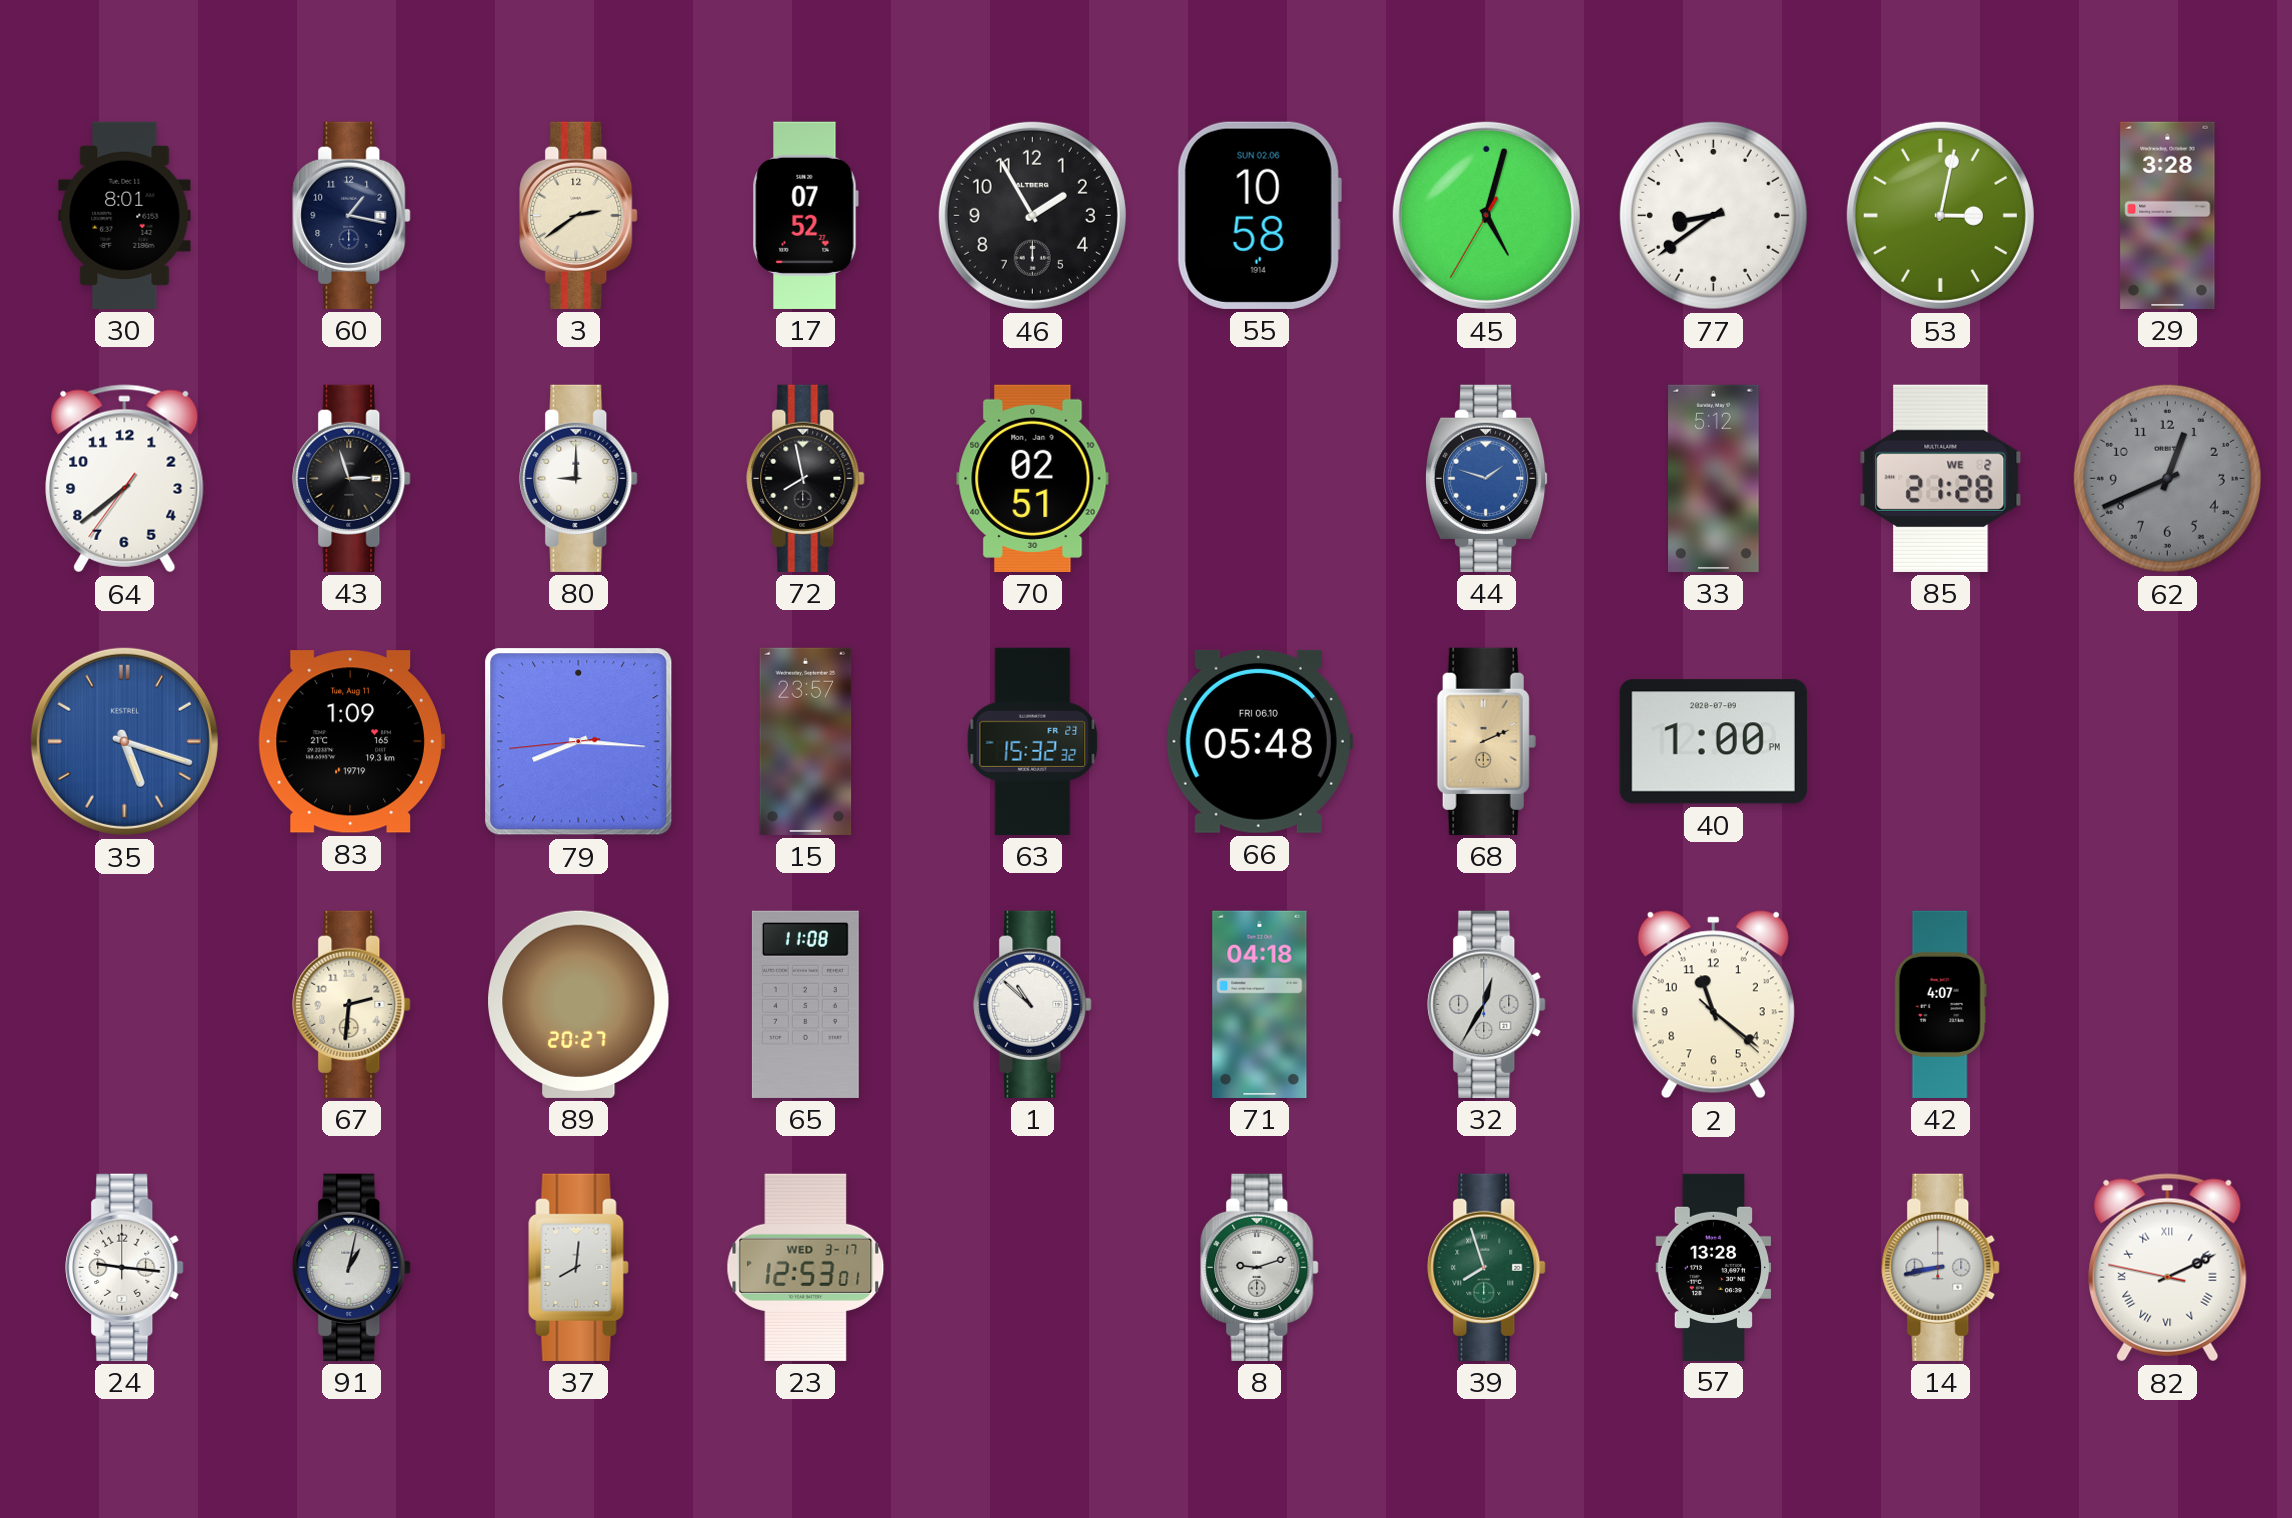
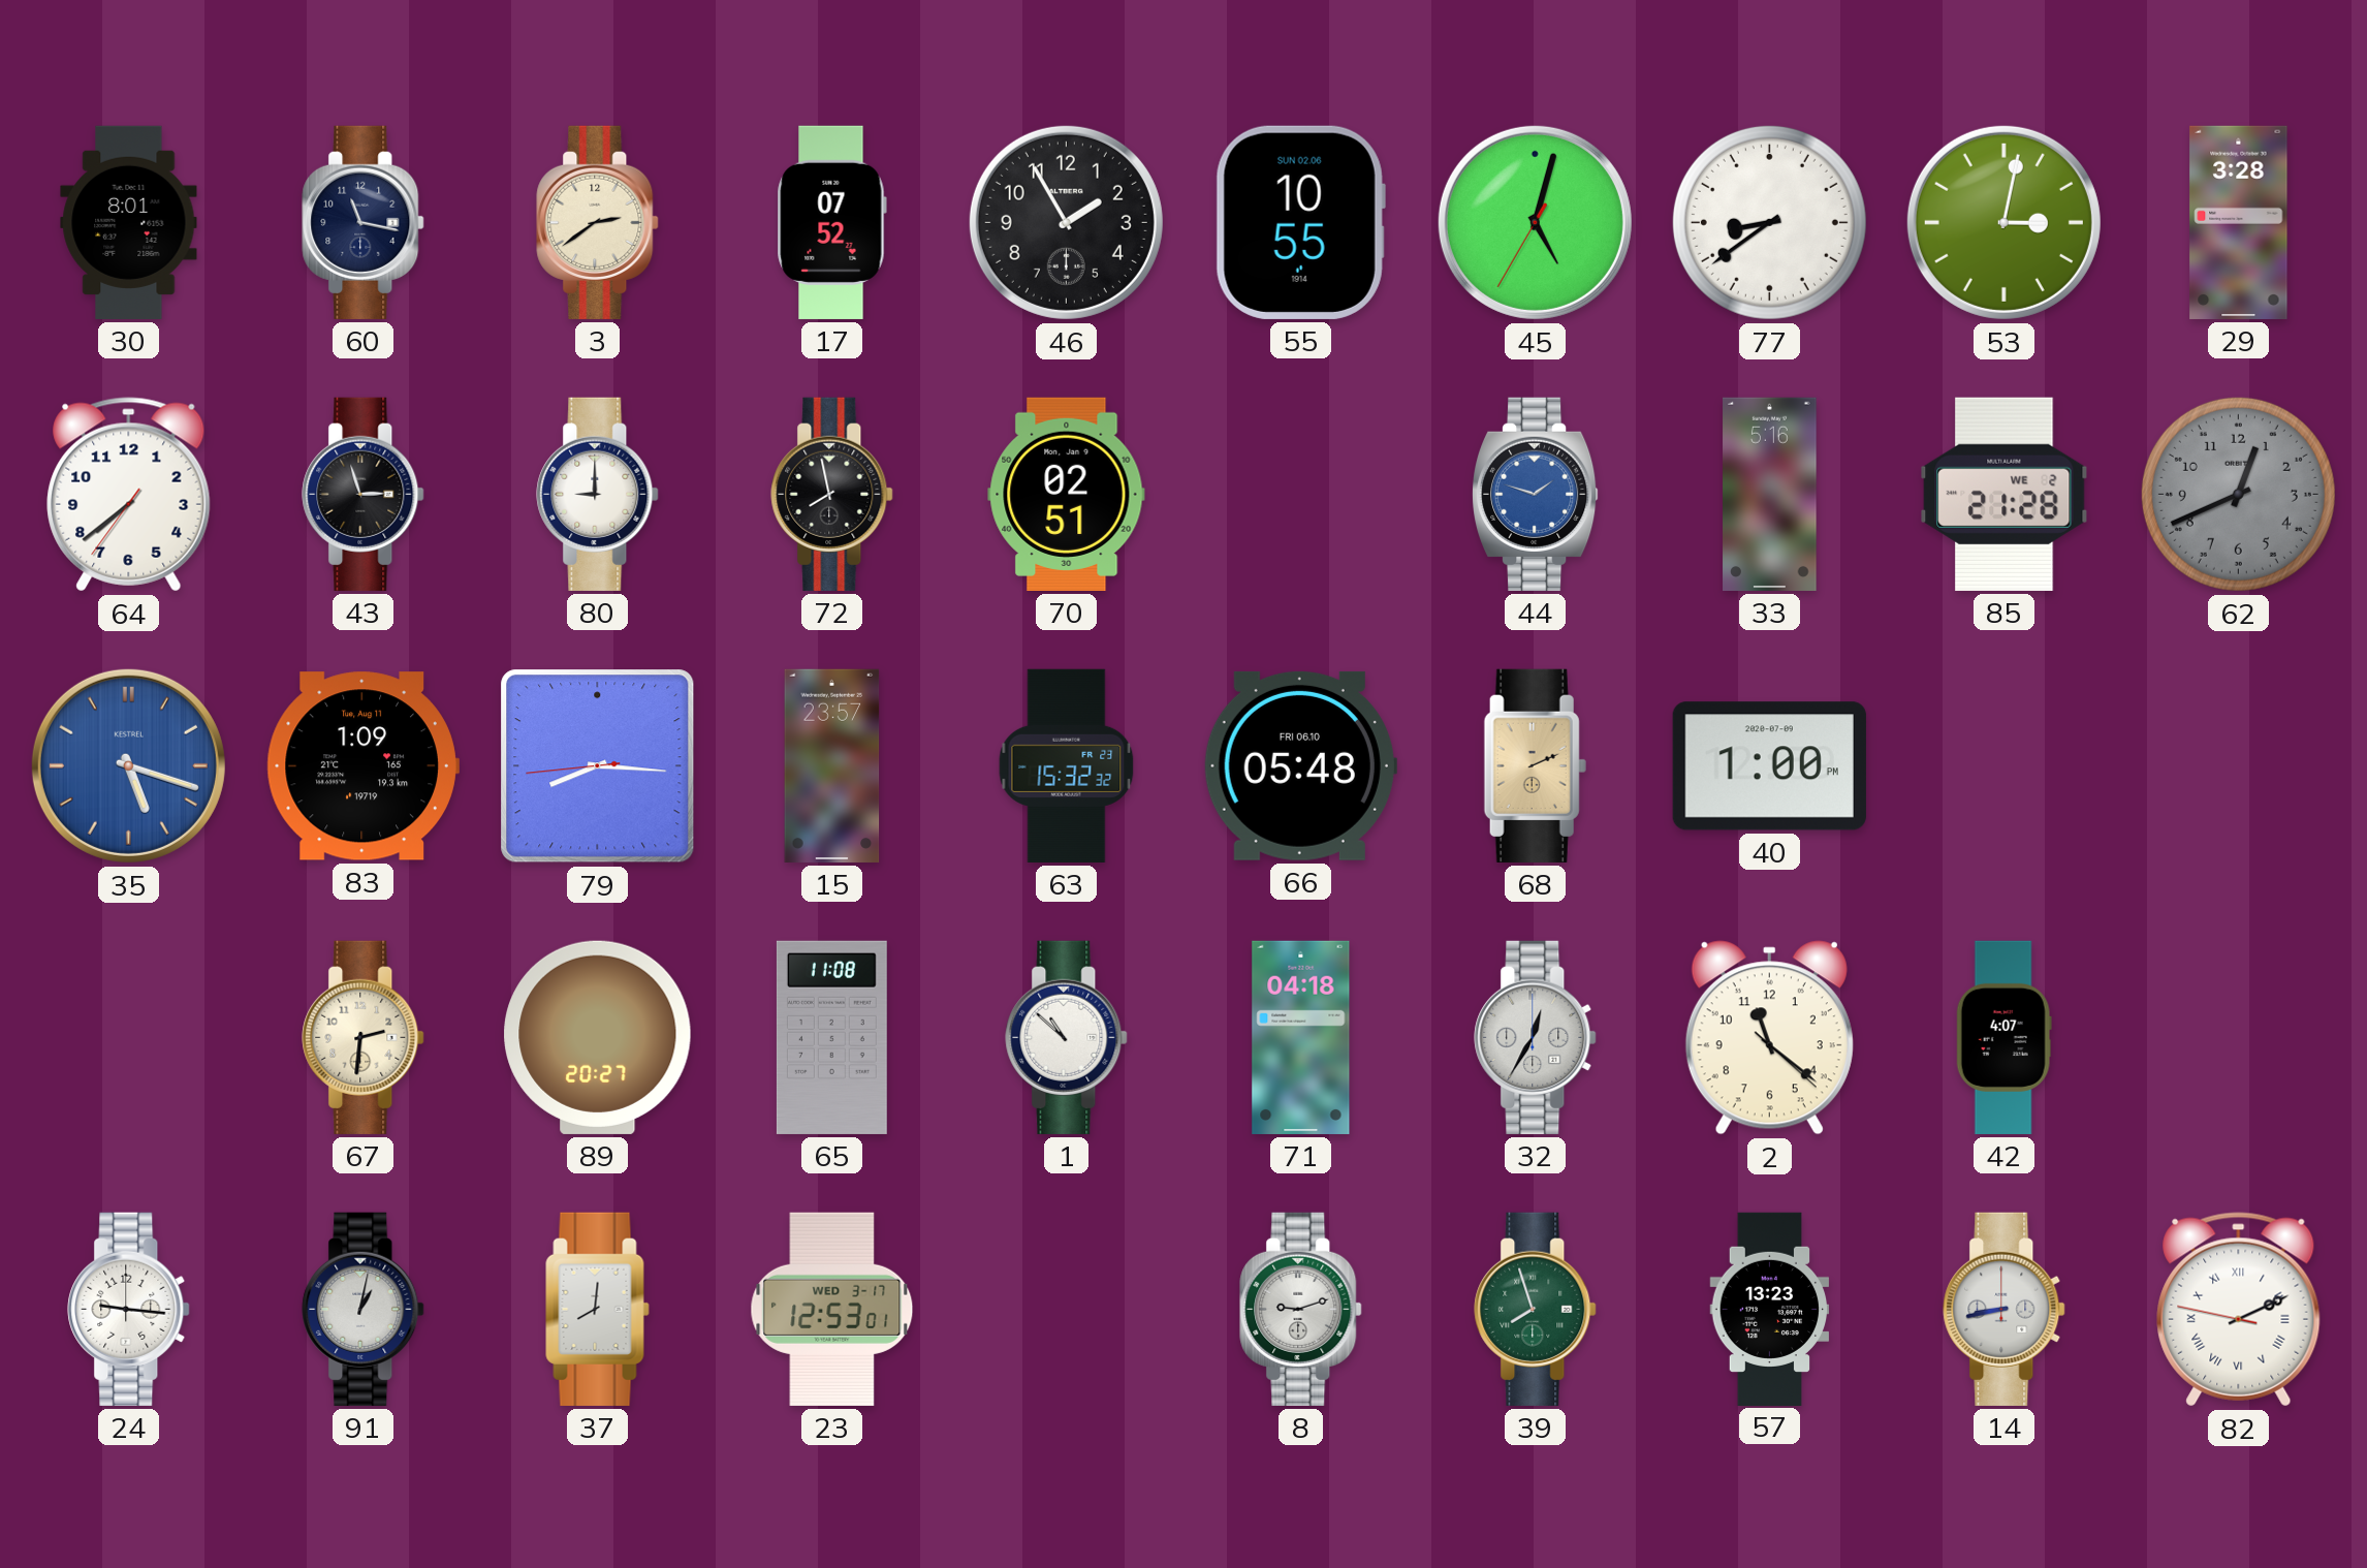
60: 1:17 -> 11:17
55: 10:58 -> 10:55
33: 5:12 -> 5:16
57: 13:28 -> 13:23
